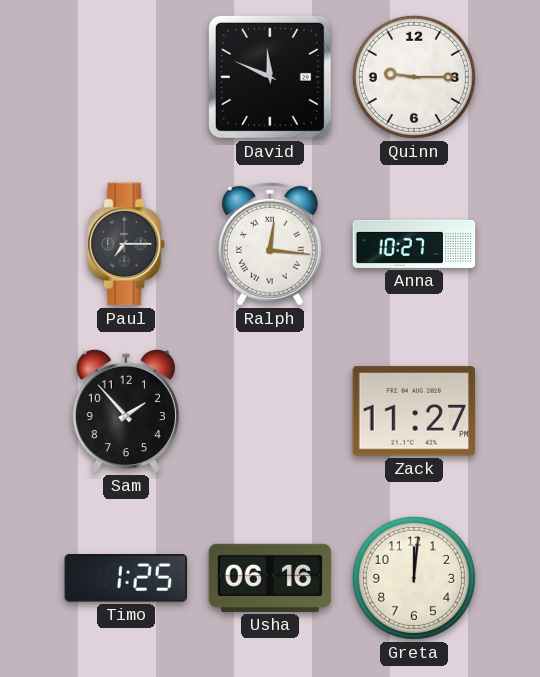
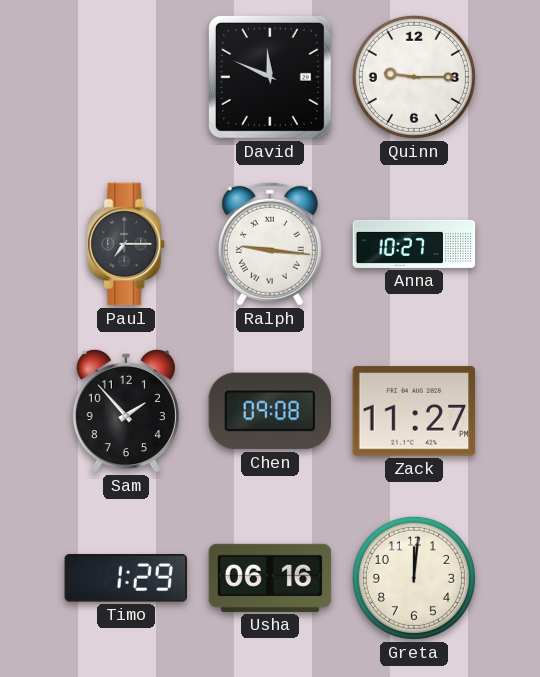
Ralph: 12:16 -> 9:16
Chen: none -> 09:08
Timo: 1:25 -> 1:29
